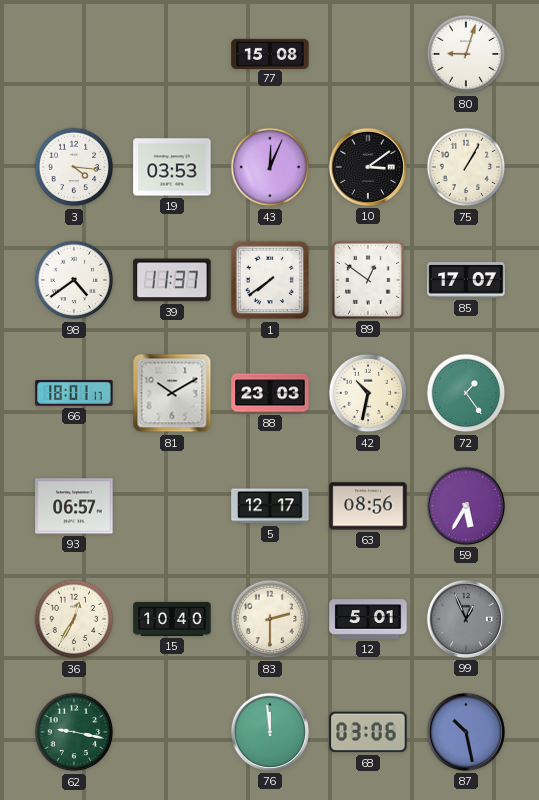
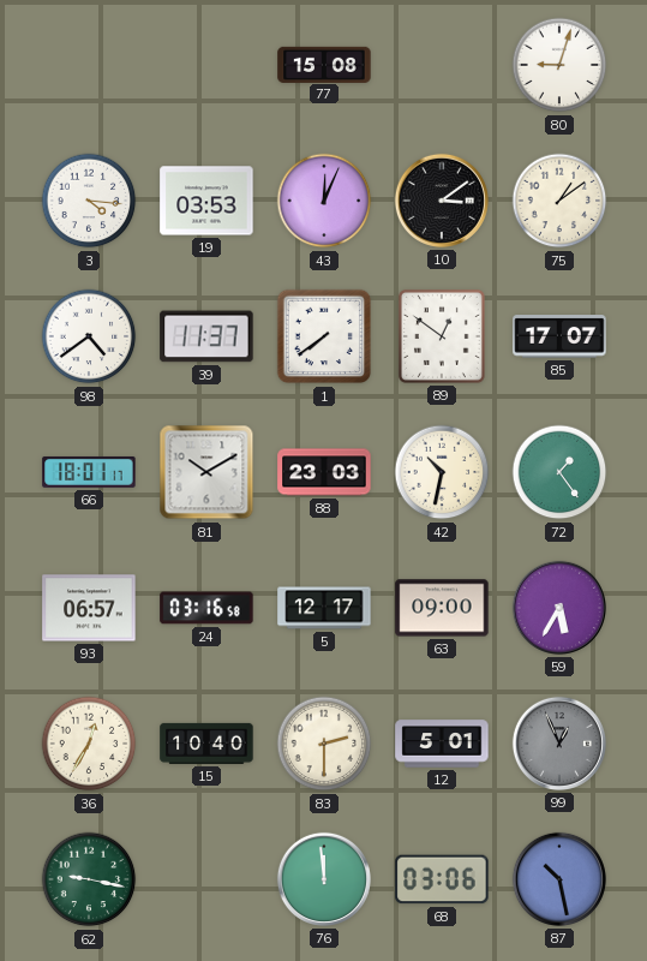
75: 1:05 -> 1:09
24: none -> 03:16
63: 08:56 -> 09:00
